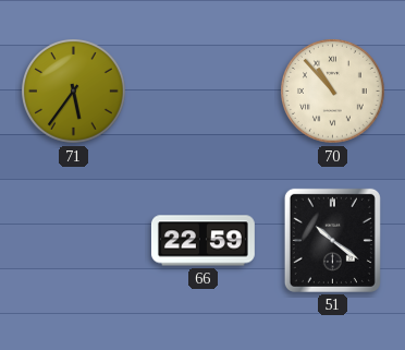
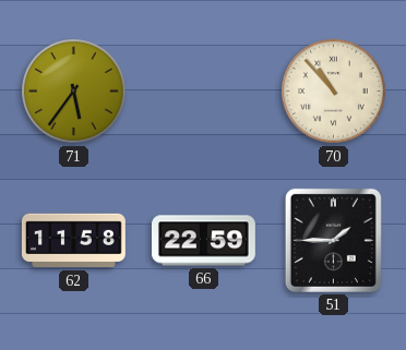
62: none -> 11:58
51: 10:21 -> 1:45
